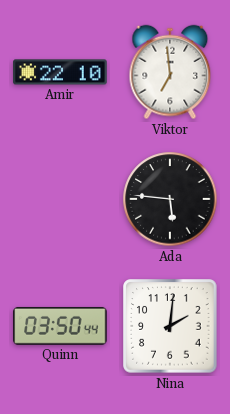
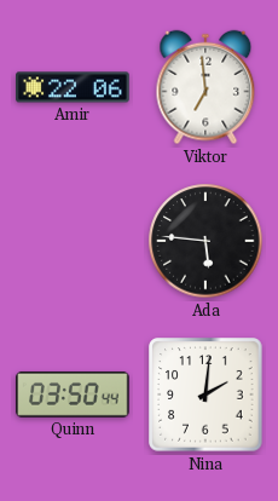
Amir: 22:10 -> 22:06
